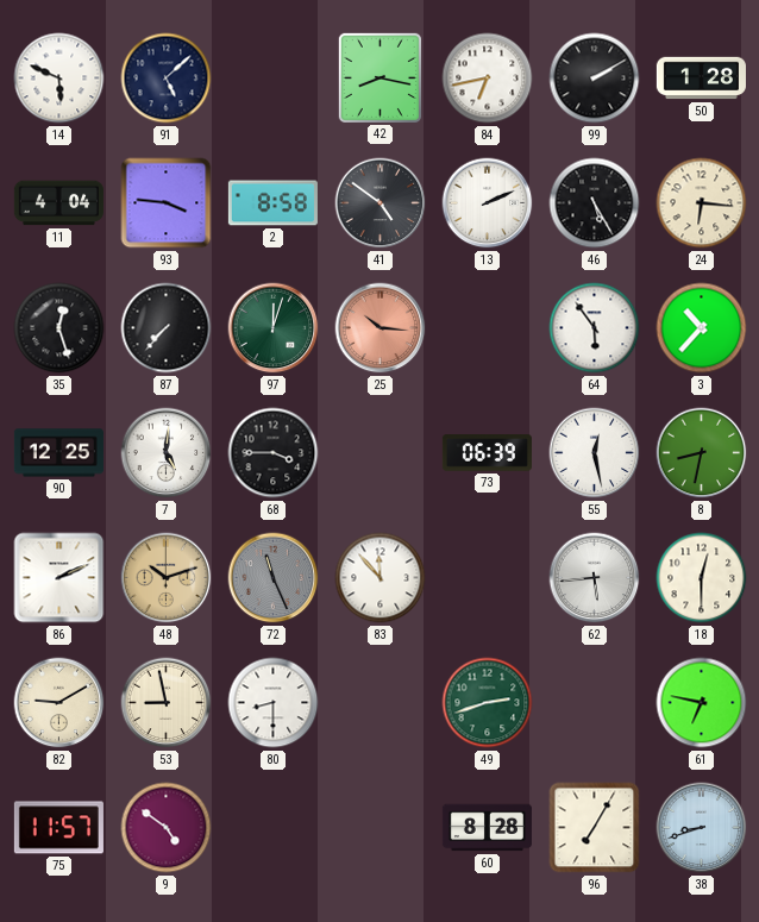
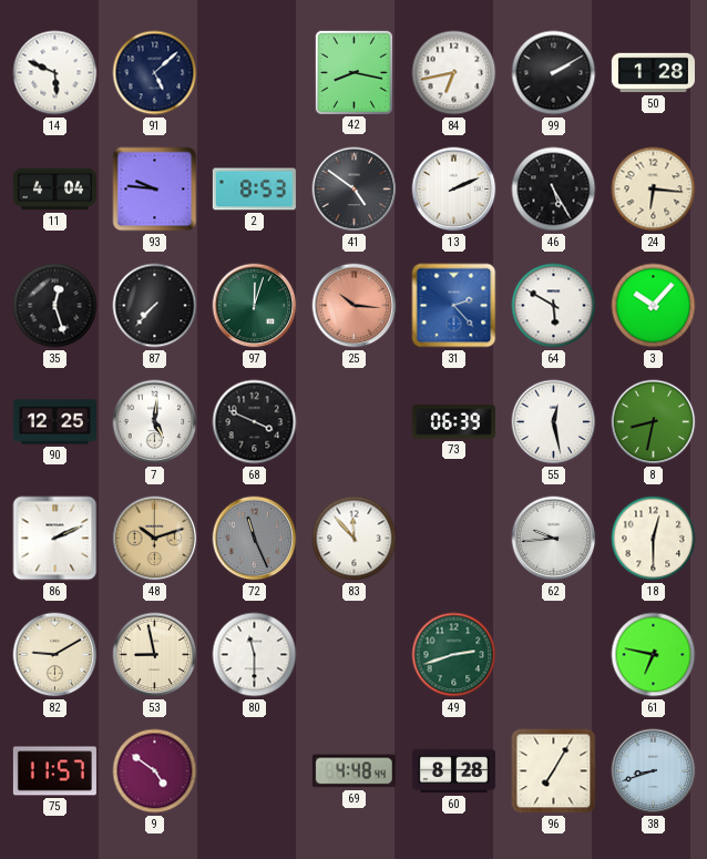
93: 3:46 -> 9:46
2: 8:58 -> 8:53
31: none -> 2:23
64: 5:54 -> 5:50
3: 10:37 -> 10:07
68: 3:45 -> 3:49
62: 5:44 -> 9:44
80: 8:30 -> 11:30
69: none -> 4:48
